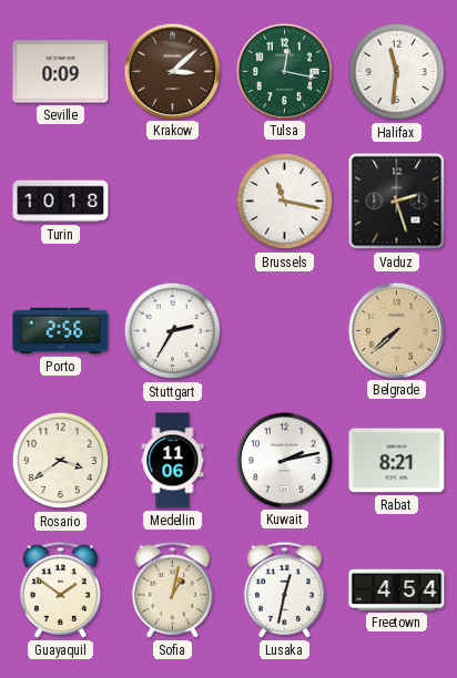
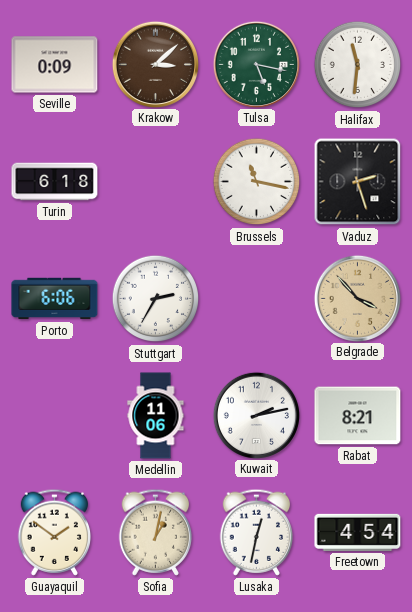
Tulsa: 12:17 -> 5:17
Turin: 10:18 -> 6:18
Porto: 2:56 -> 6:06
Belgrade: 7:38 -> 3:53
Rosario: 3:39 -> none
